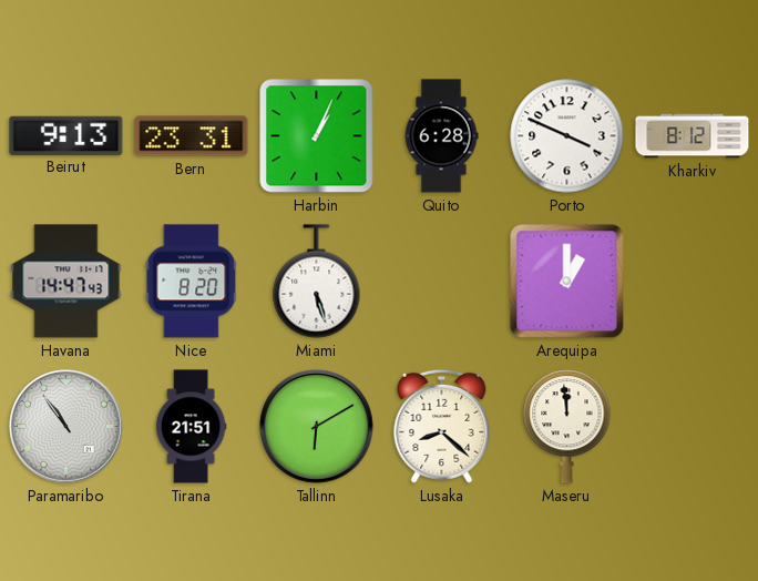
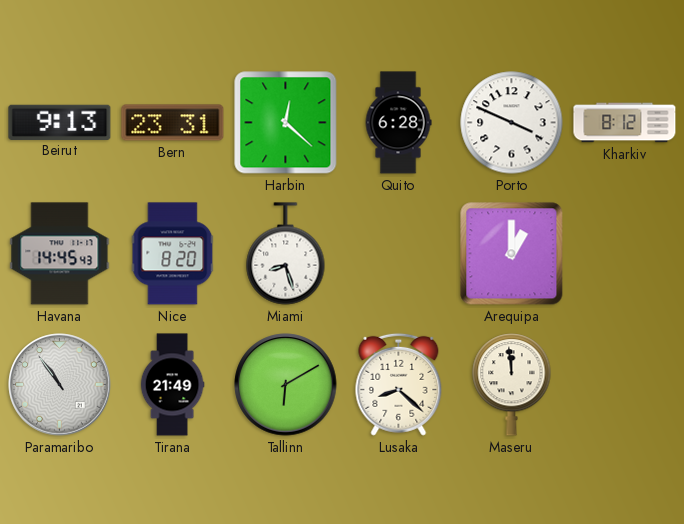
Harbin: 1:04 -> 12:22
Havana: 14:47 -> 14:45
Miami: 5:27 -> 8:27
Tirana: 21:51 -> 21:49
